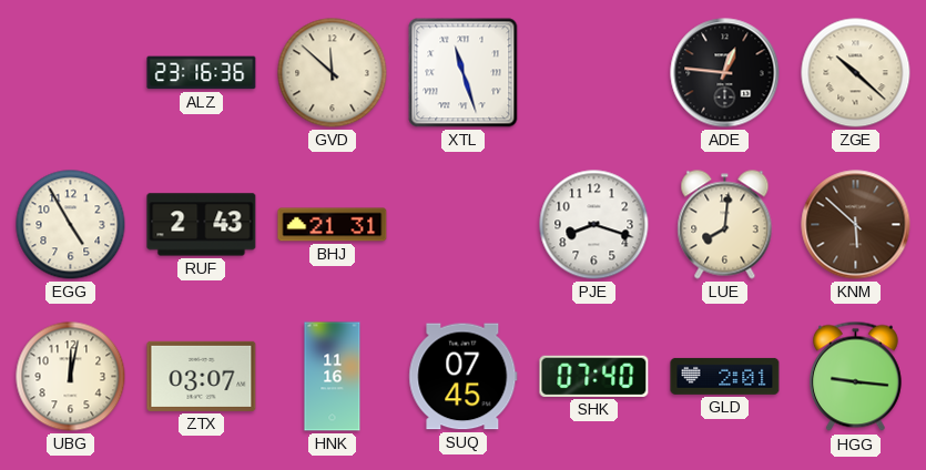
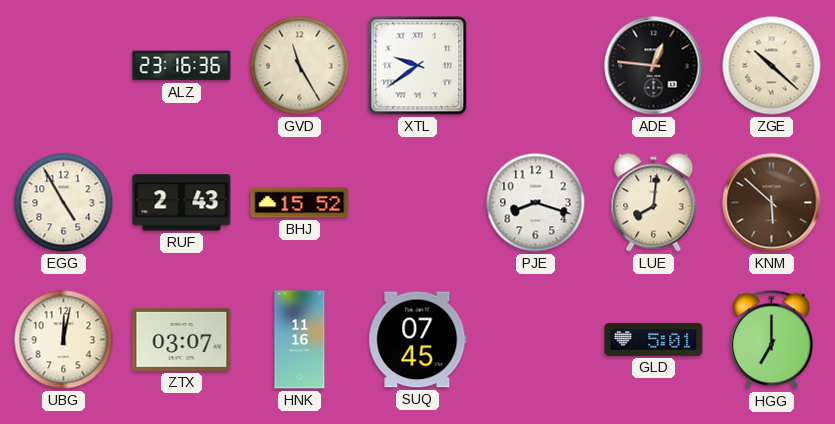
GVD: 11:52 -> 11:25
XTL: 11:27 -> 9:39
BHJ: 21:31 -> 15:52
SHK: 07:40 -> none
GLD: 2:01 -> 5:01
HGG: 9:16 -> 7:00
